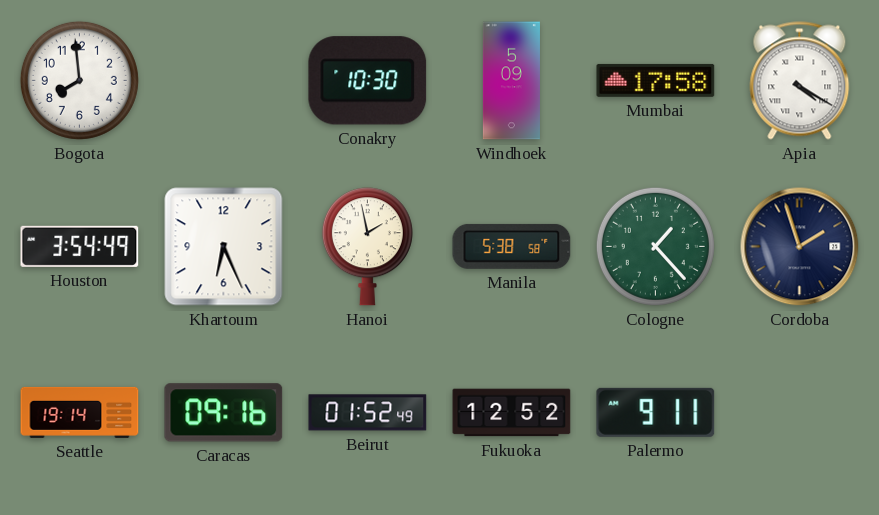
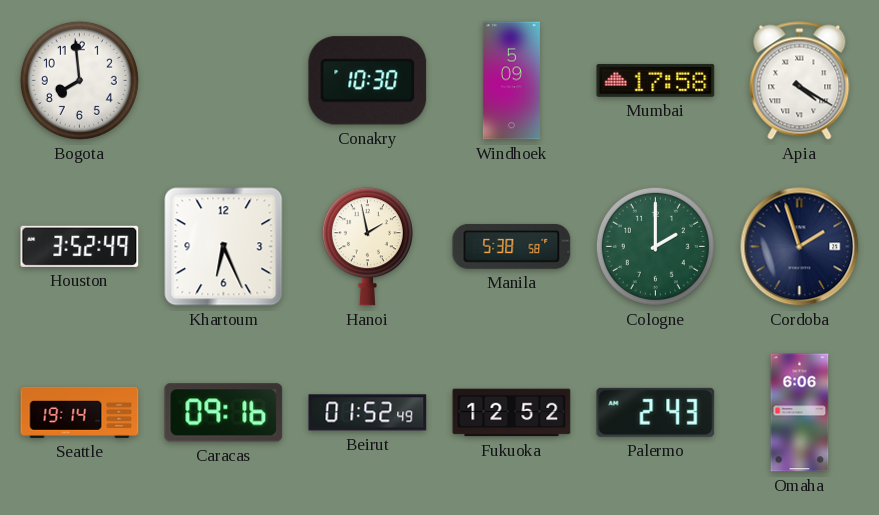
Houston: 3:54 -> 3:52
Cologne: 1:23 -> 2:00
Palermo: 9:11 -> 2:43
Omaha: none -> 6:06
